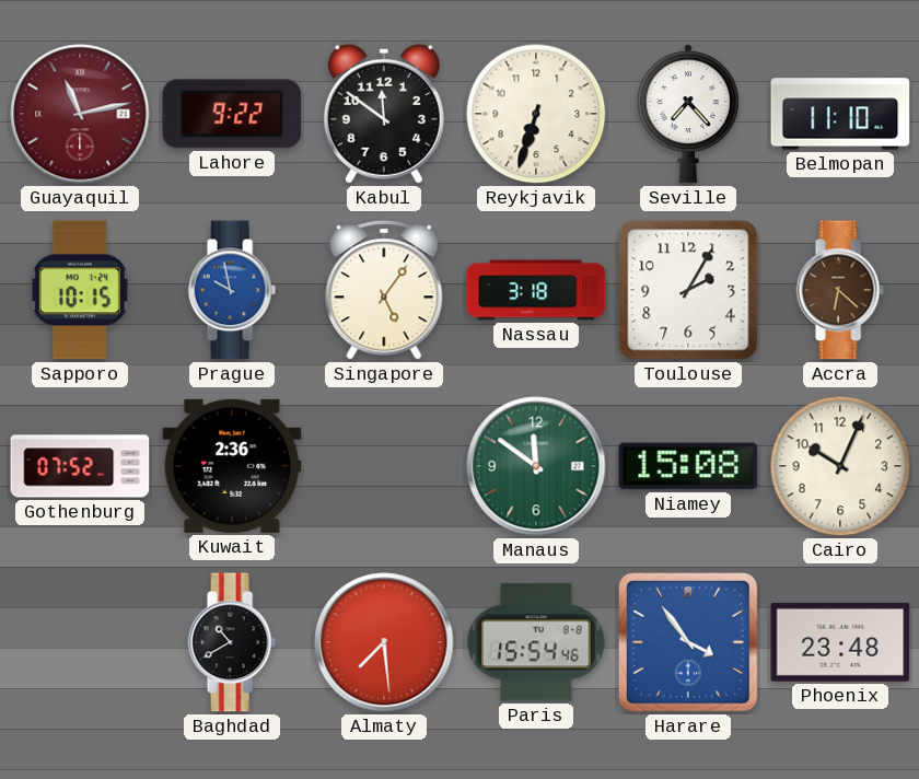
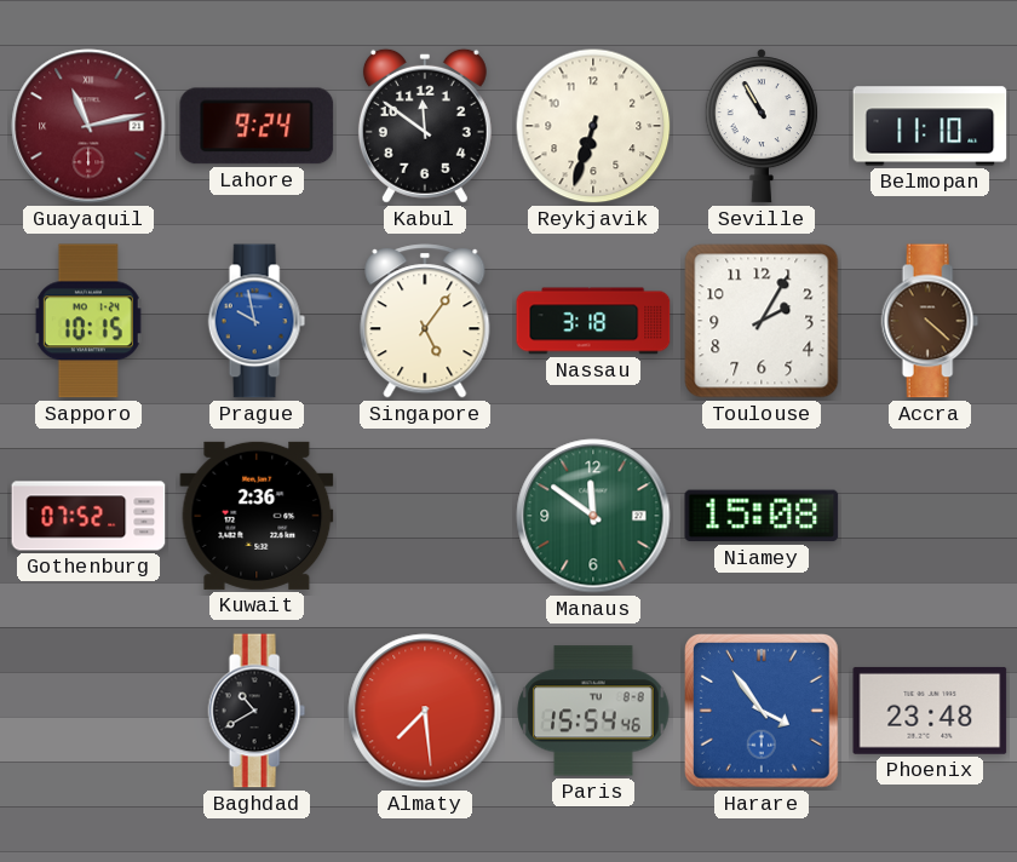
Lahore: 9:22 -> 9:24
Seville: 7:23 -> 10:55
Accra: 6:22 -> 4:22
Cairo: 10:04 -> none
